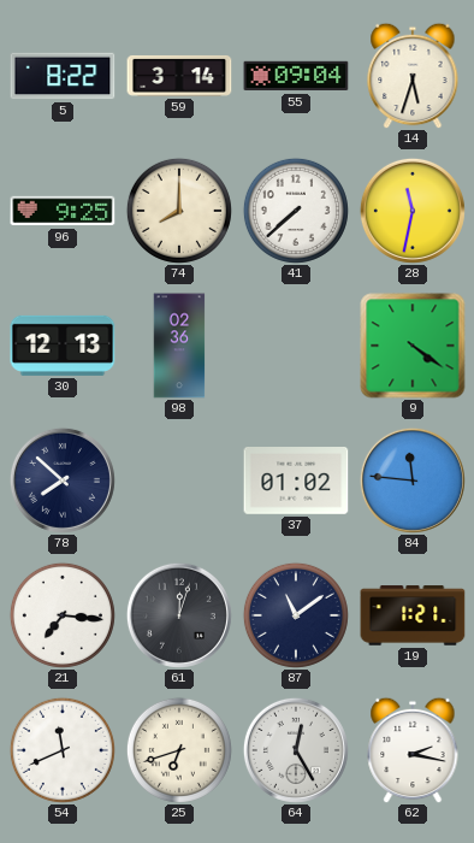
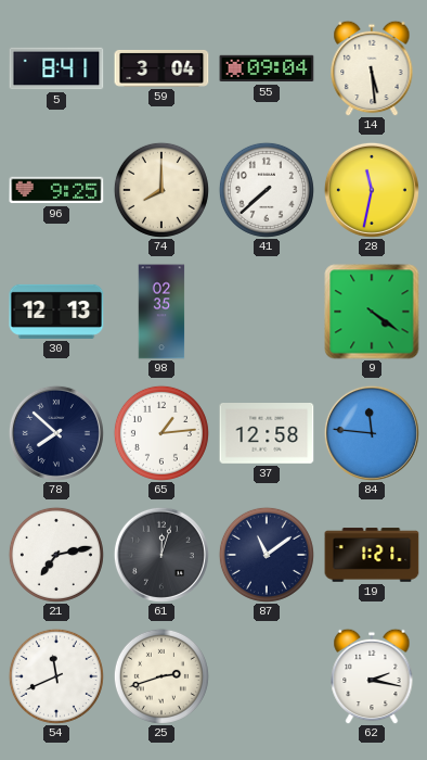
5: 8:22 -> 8:41
59: 3:14 -> 3:04
14: 5:33 -> 5:29
98: 02:36 -> 02:35
65: none -> 1:14
37: 01:02 -> 12:58
21: 7:16 -> 7:13
25: 6:42 -> 2:42
64: 12:25 -> none
